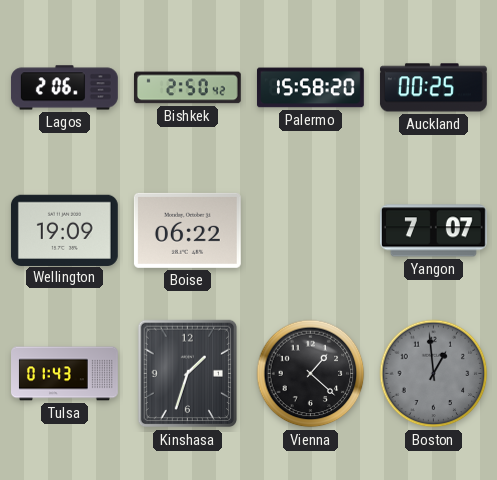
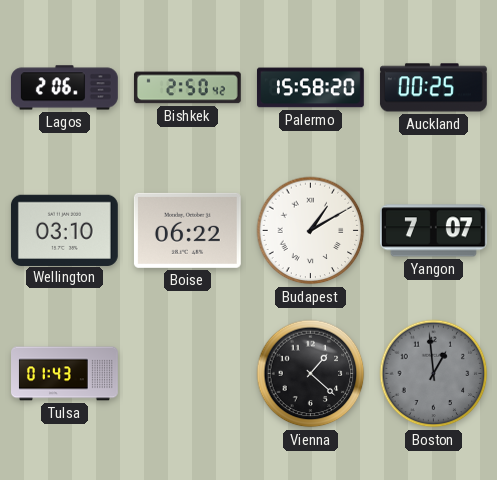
Wellington: 19:09 -> 03:10
Budapest: none -> 1:10
Kinshasa: 1:33 -> none
